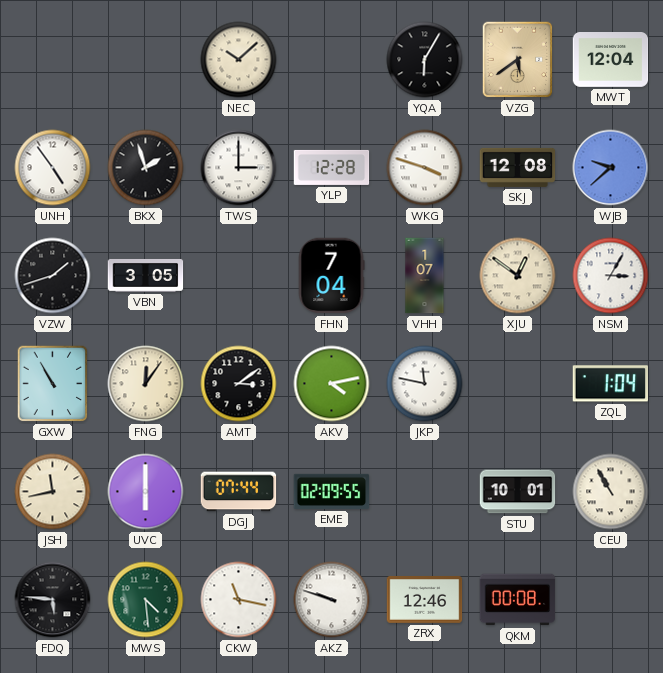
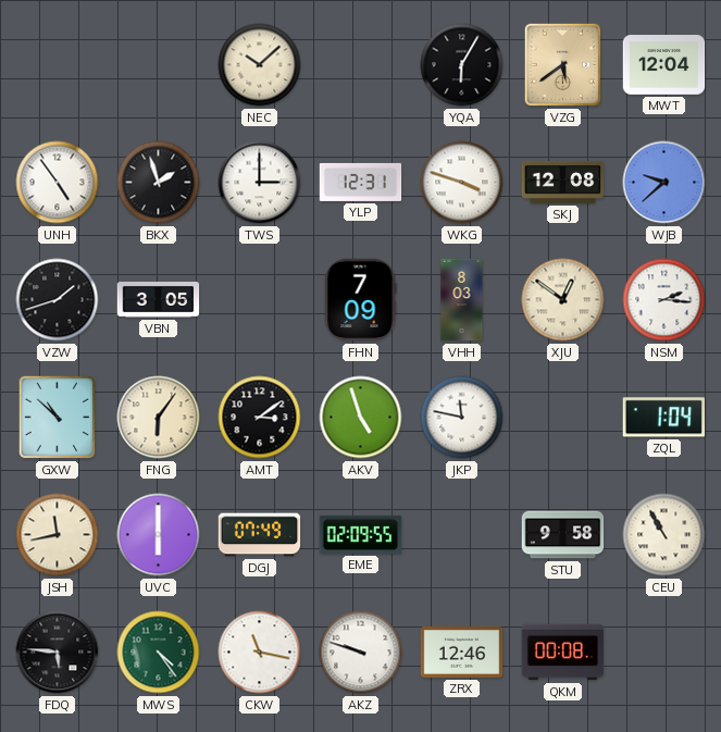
YLP: 12:28 -> 12:31
FHN: 7:04 -> 7:09
VHH: 1:07 -> 8:03
NSM: 3:05 -> 2:16
GXW: 10:55 -> 10:52
FNG: 12:06 -> 6:06
AKV: 4:13 -> 4:57
DGJ: 07:44 -> 07:49
STU: 10:01 -> 9:58
MWS: 4:29 -> 4:24
